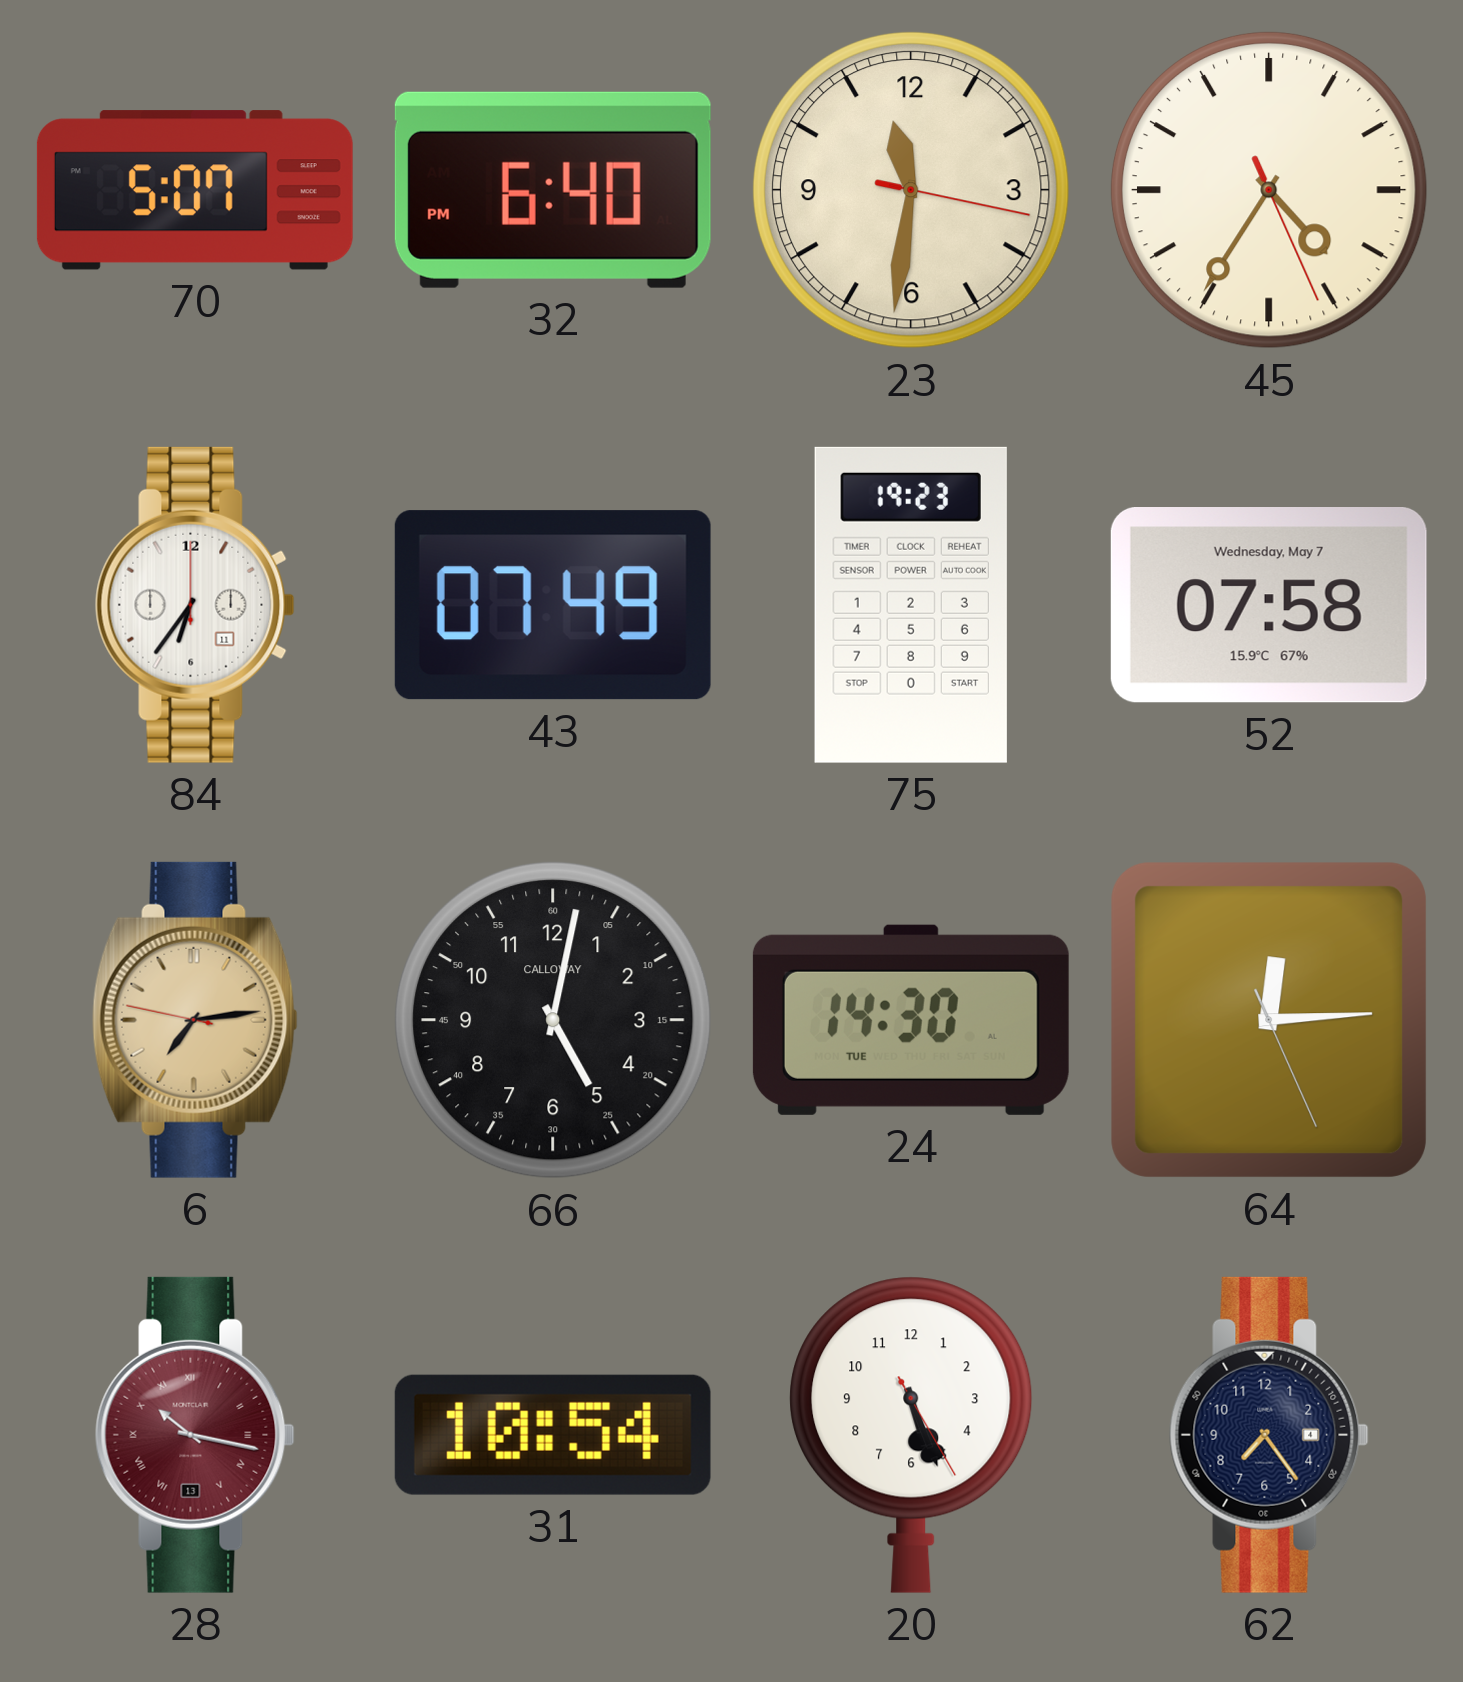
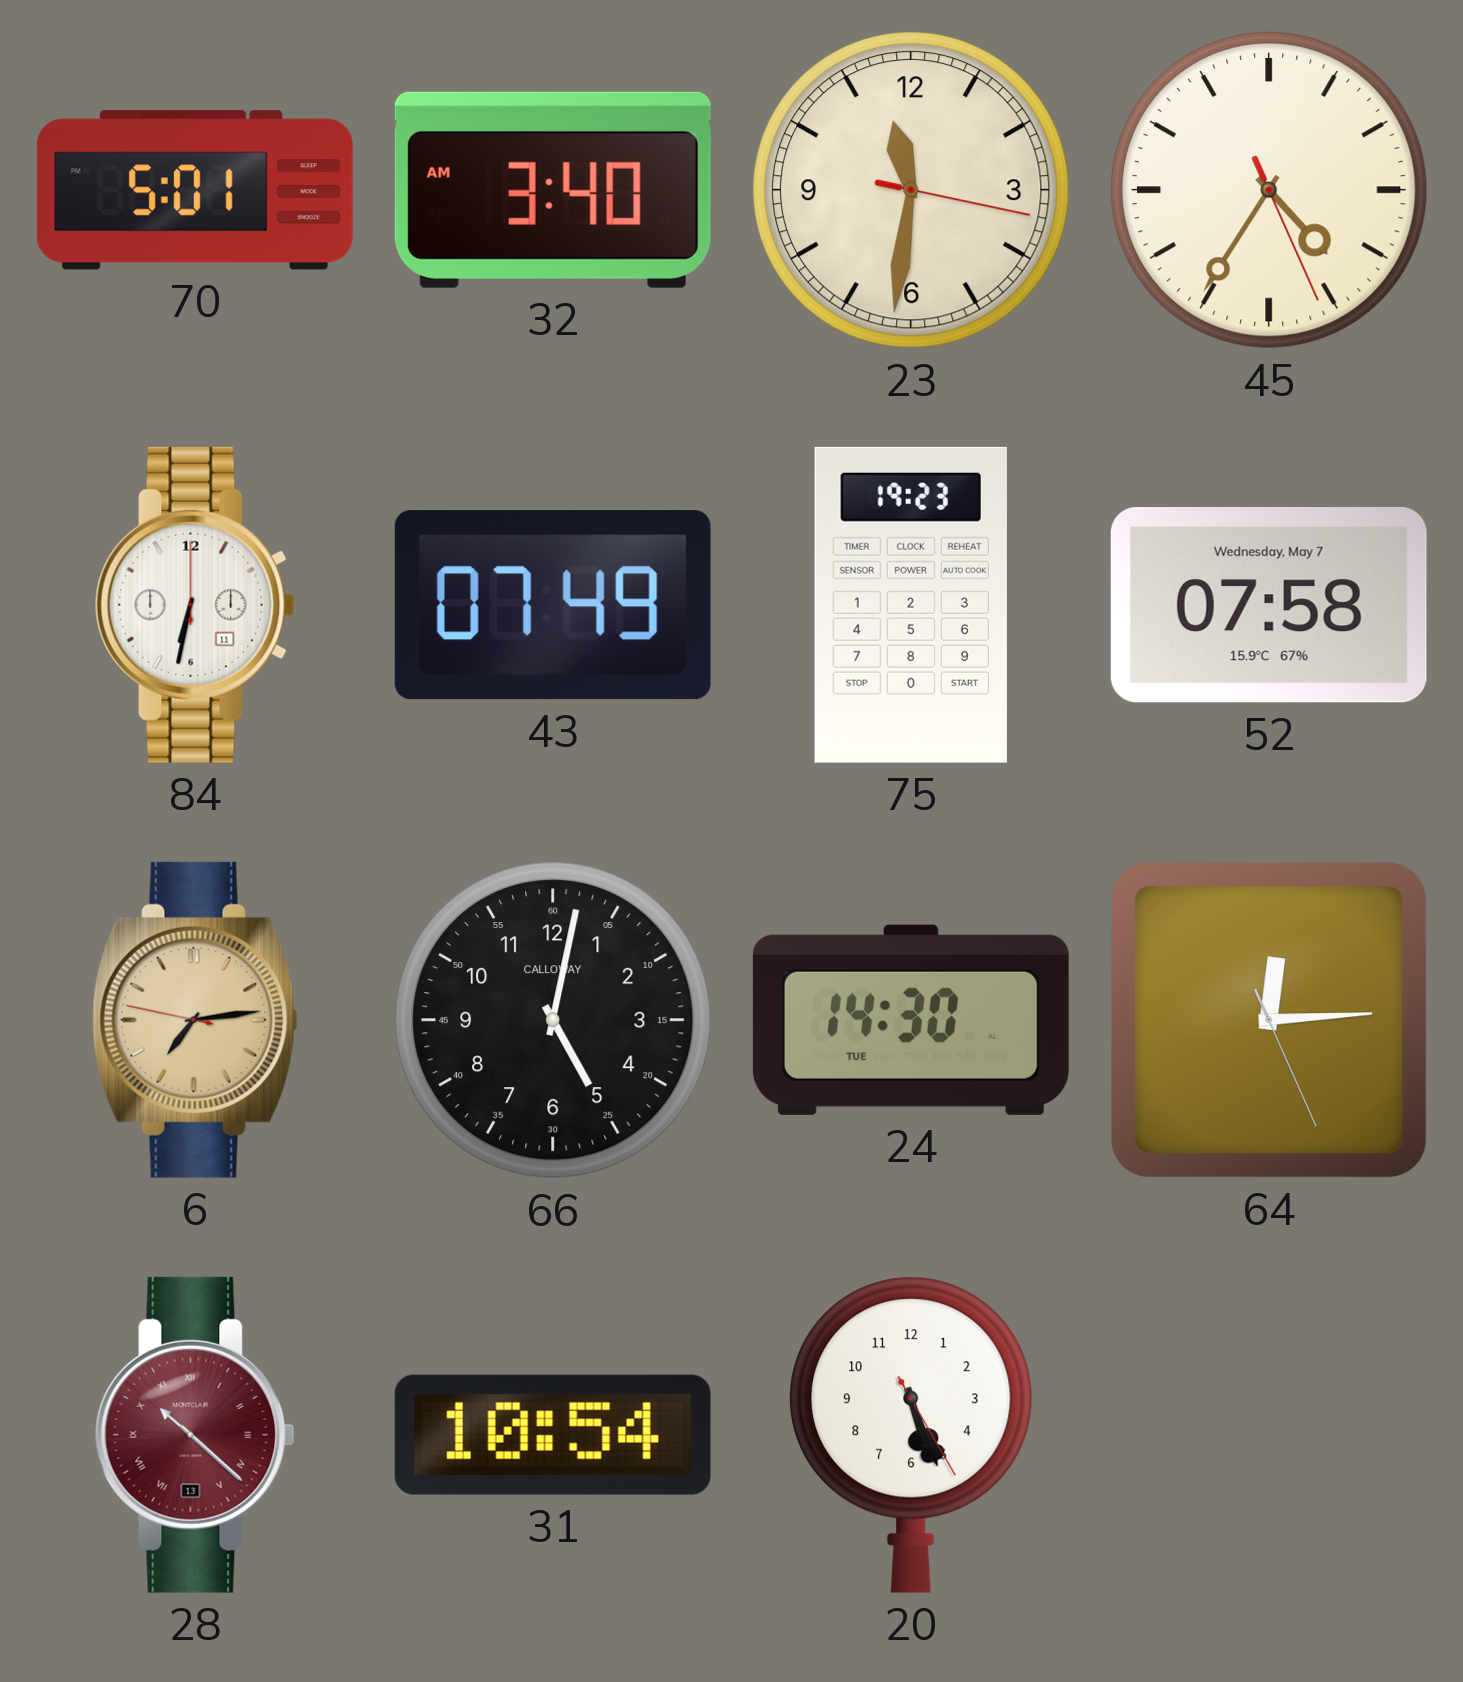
70: 5:07 -> 5:01
32: 6:40 -> 3:40
84: 6:36 -> 6:32
28: 10:17 -> 10:22
62: 7:24 -> none
